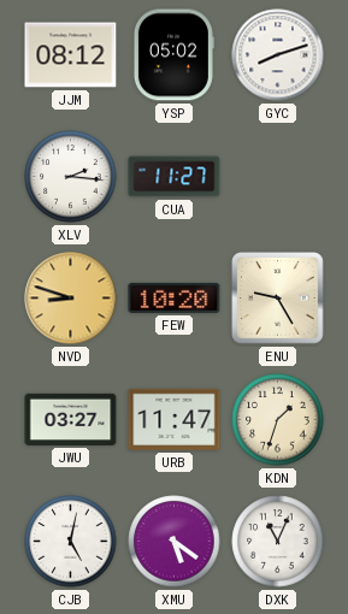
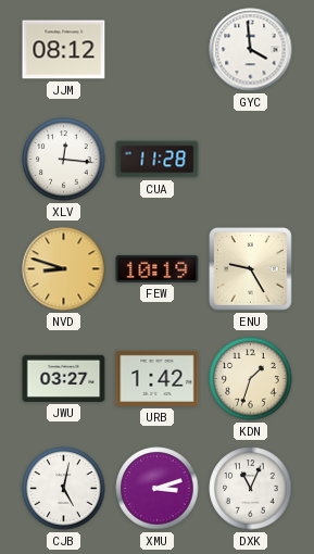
YSP: 05:02 -> none
GYC: 8:12 -> 3:59
XLV: 2:16 -> 12:16
CUA: 11:27 -> 11:28
FEW: 10:20 -> 10:19
URB: 11:47 -> 1:42
XMU: 5:21 -> 3:12
